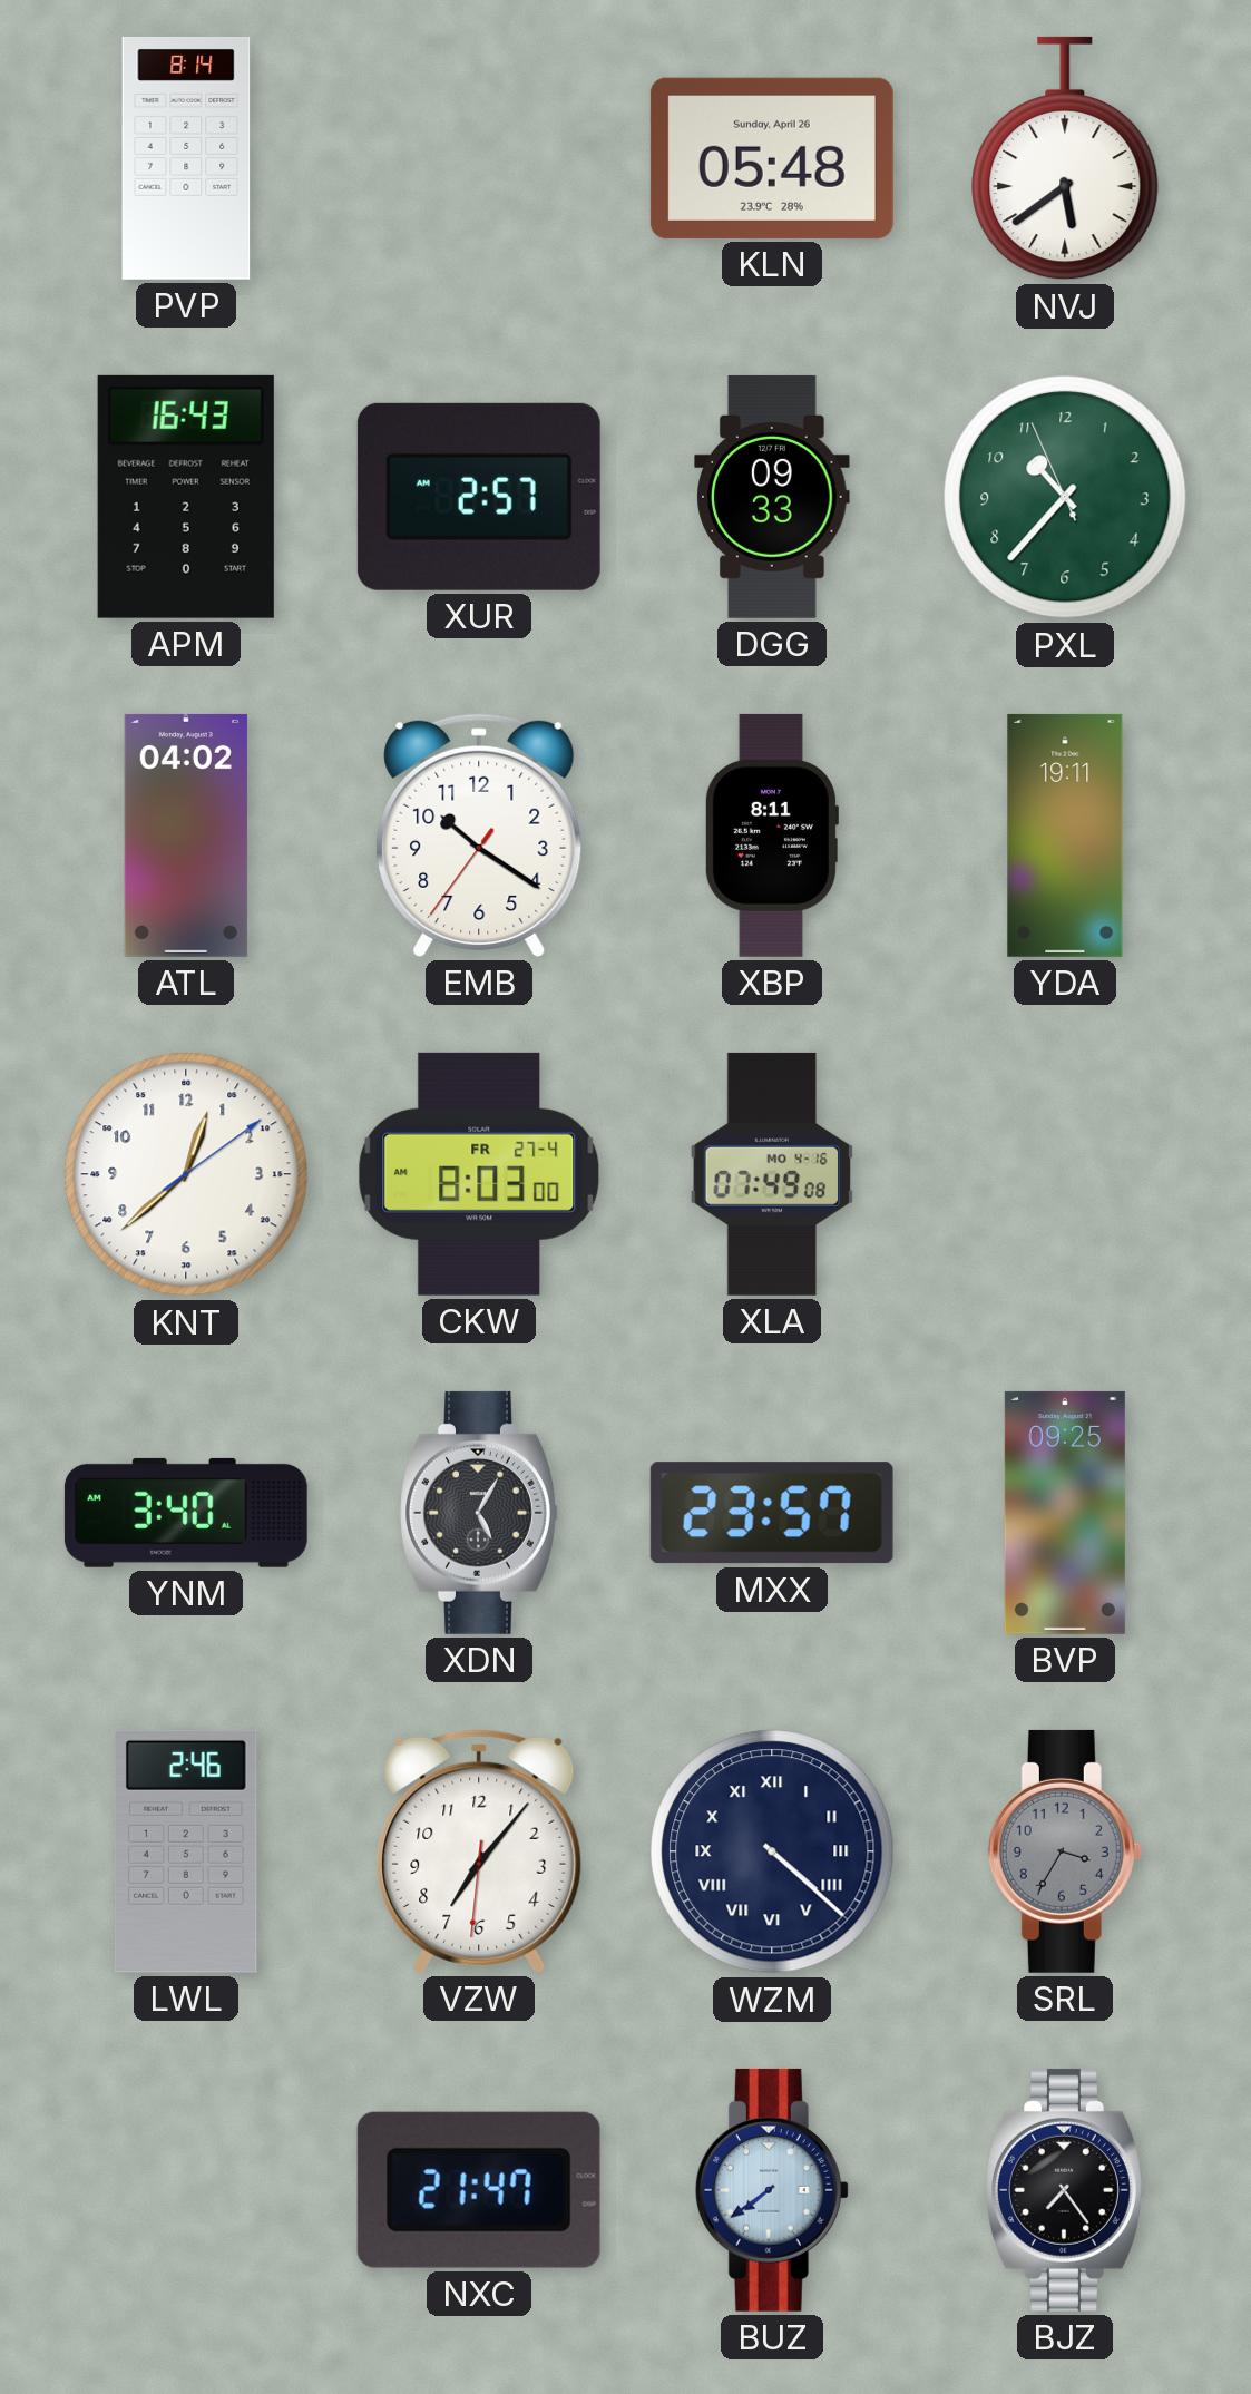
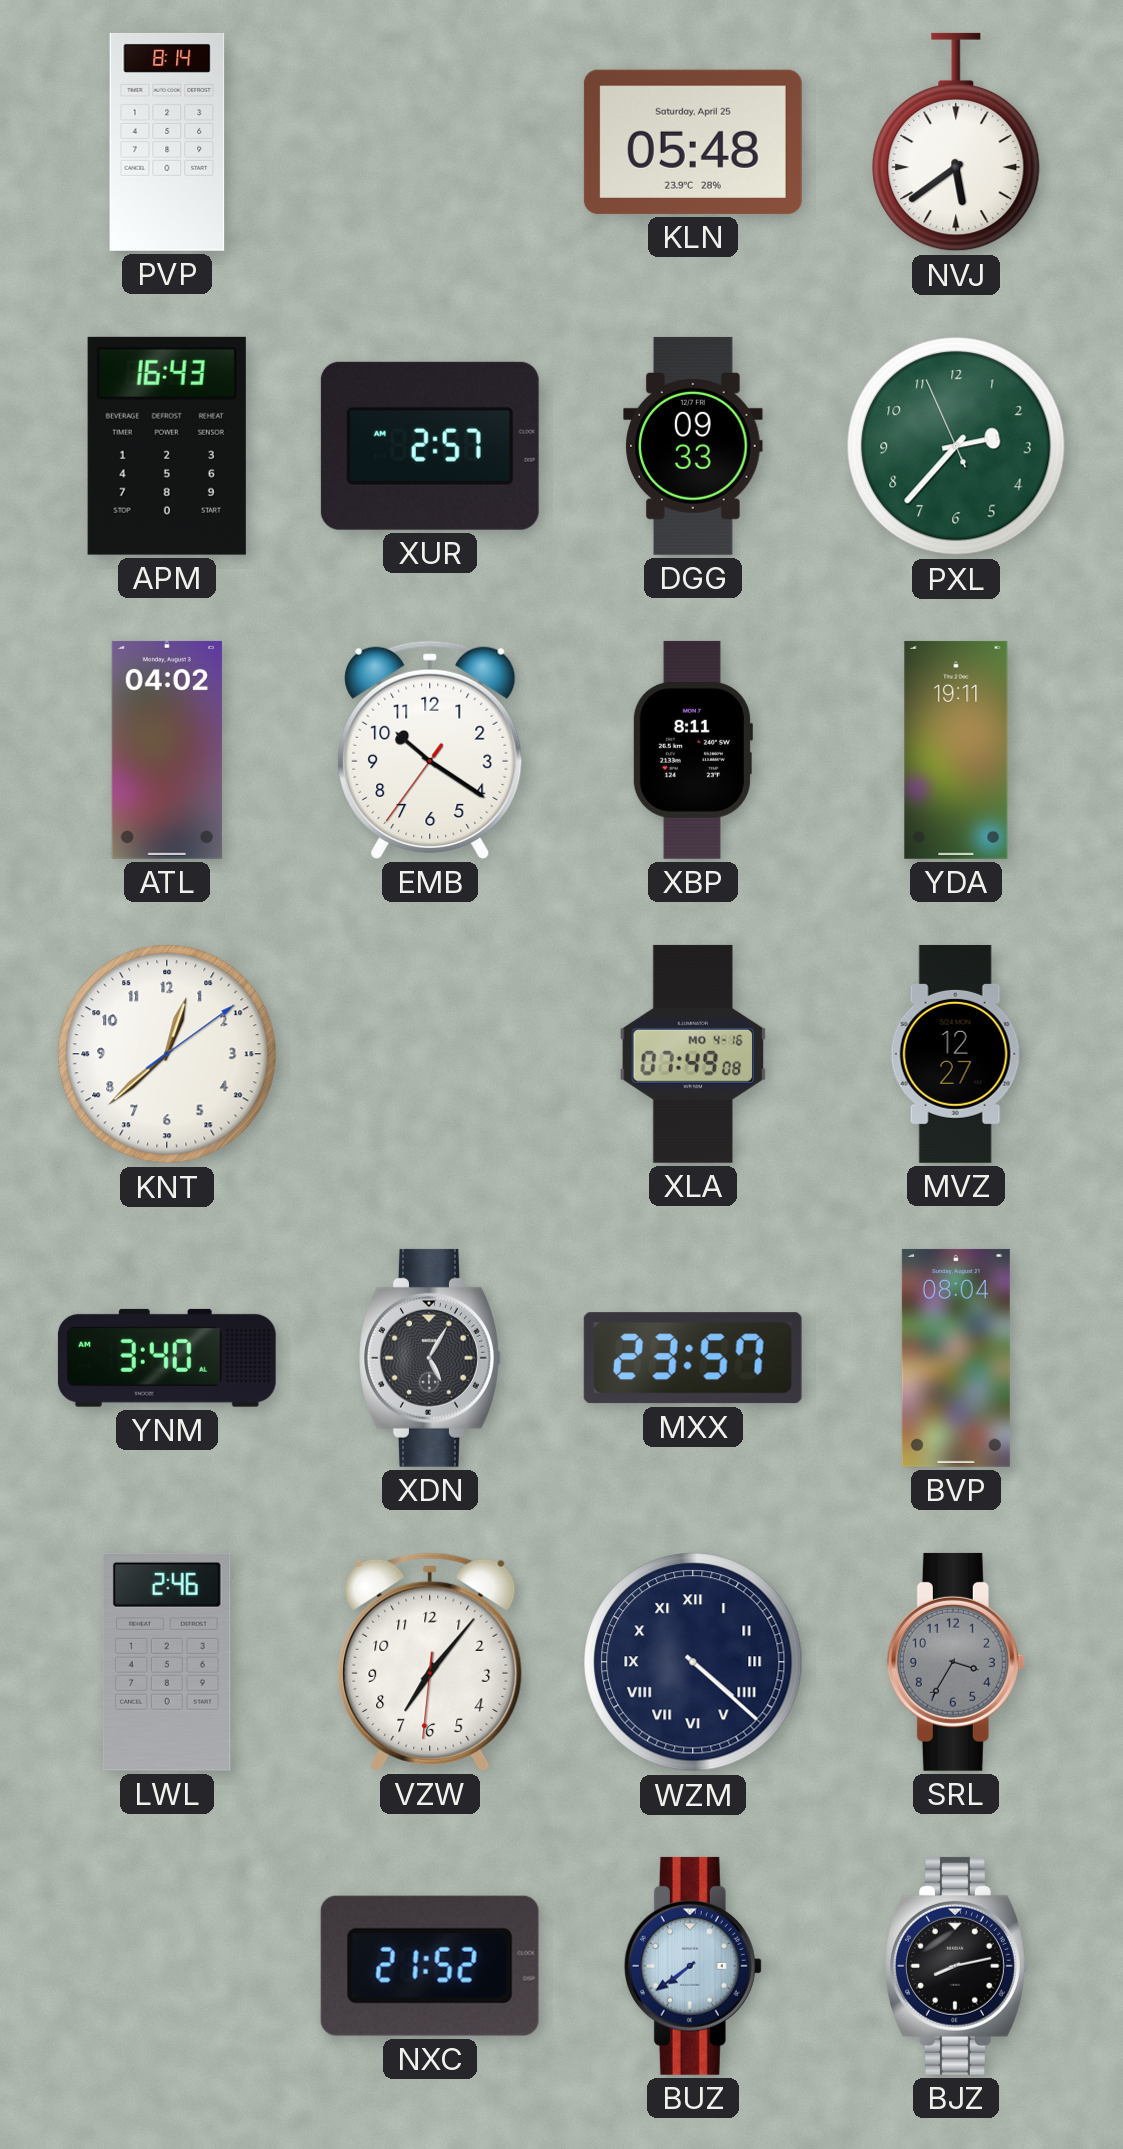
KLN date: Sunday, April 26 -> Saturday, April 25
PXL: 10:36 -> 2:36
CKW: 8:03 -> none
MVZ: none -> 12:27
BVP: 09:25 -> 08:04
NXC: 21:47 -> 21:52
BJZ: 7:24 -> 8:13
